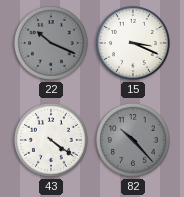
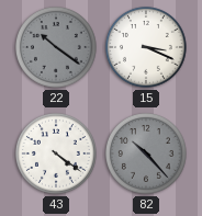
22: 10:19 -> 10:21
